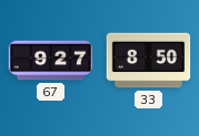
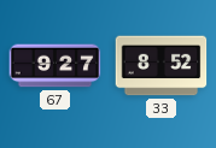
33: 8:50 -> 8:52
